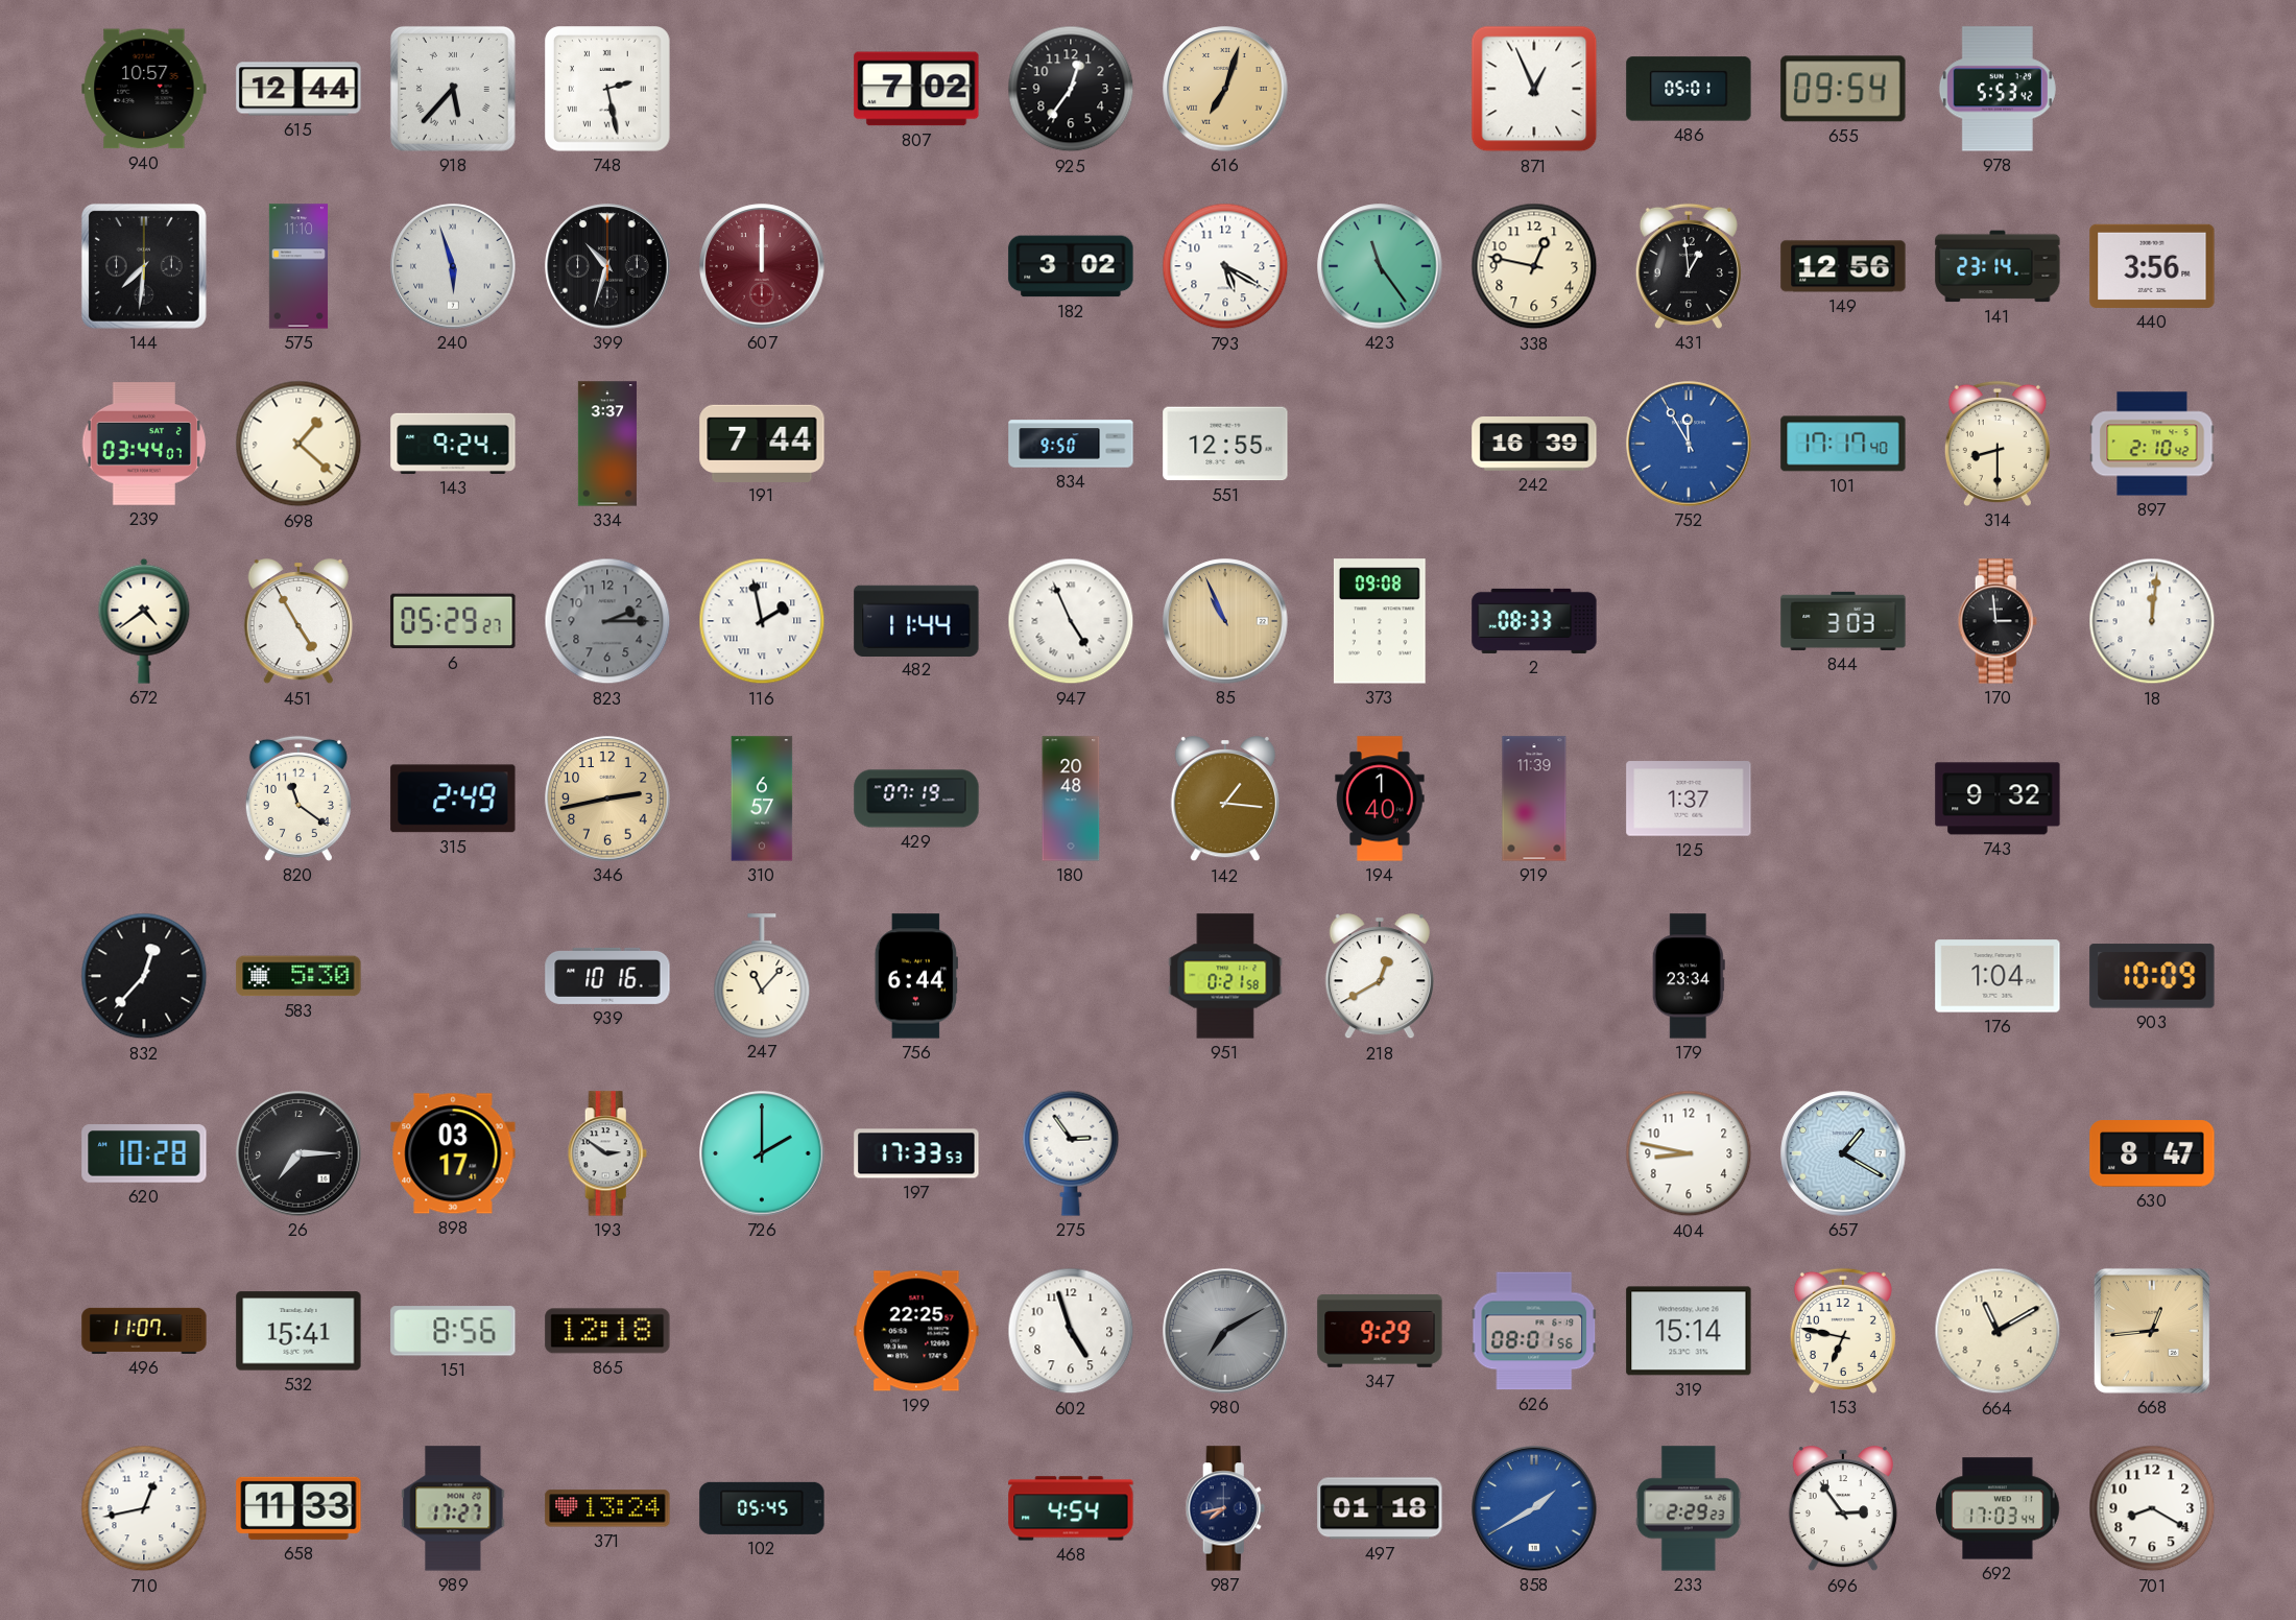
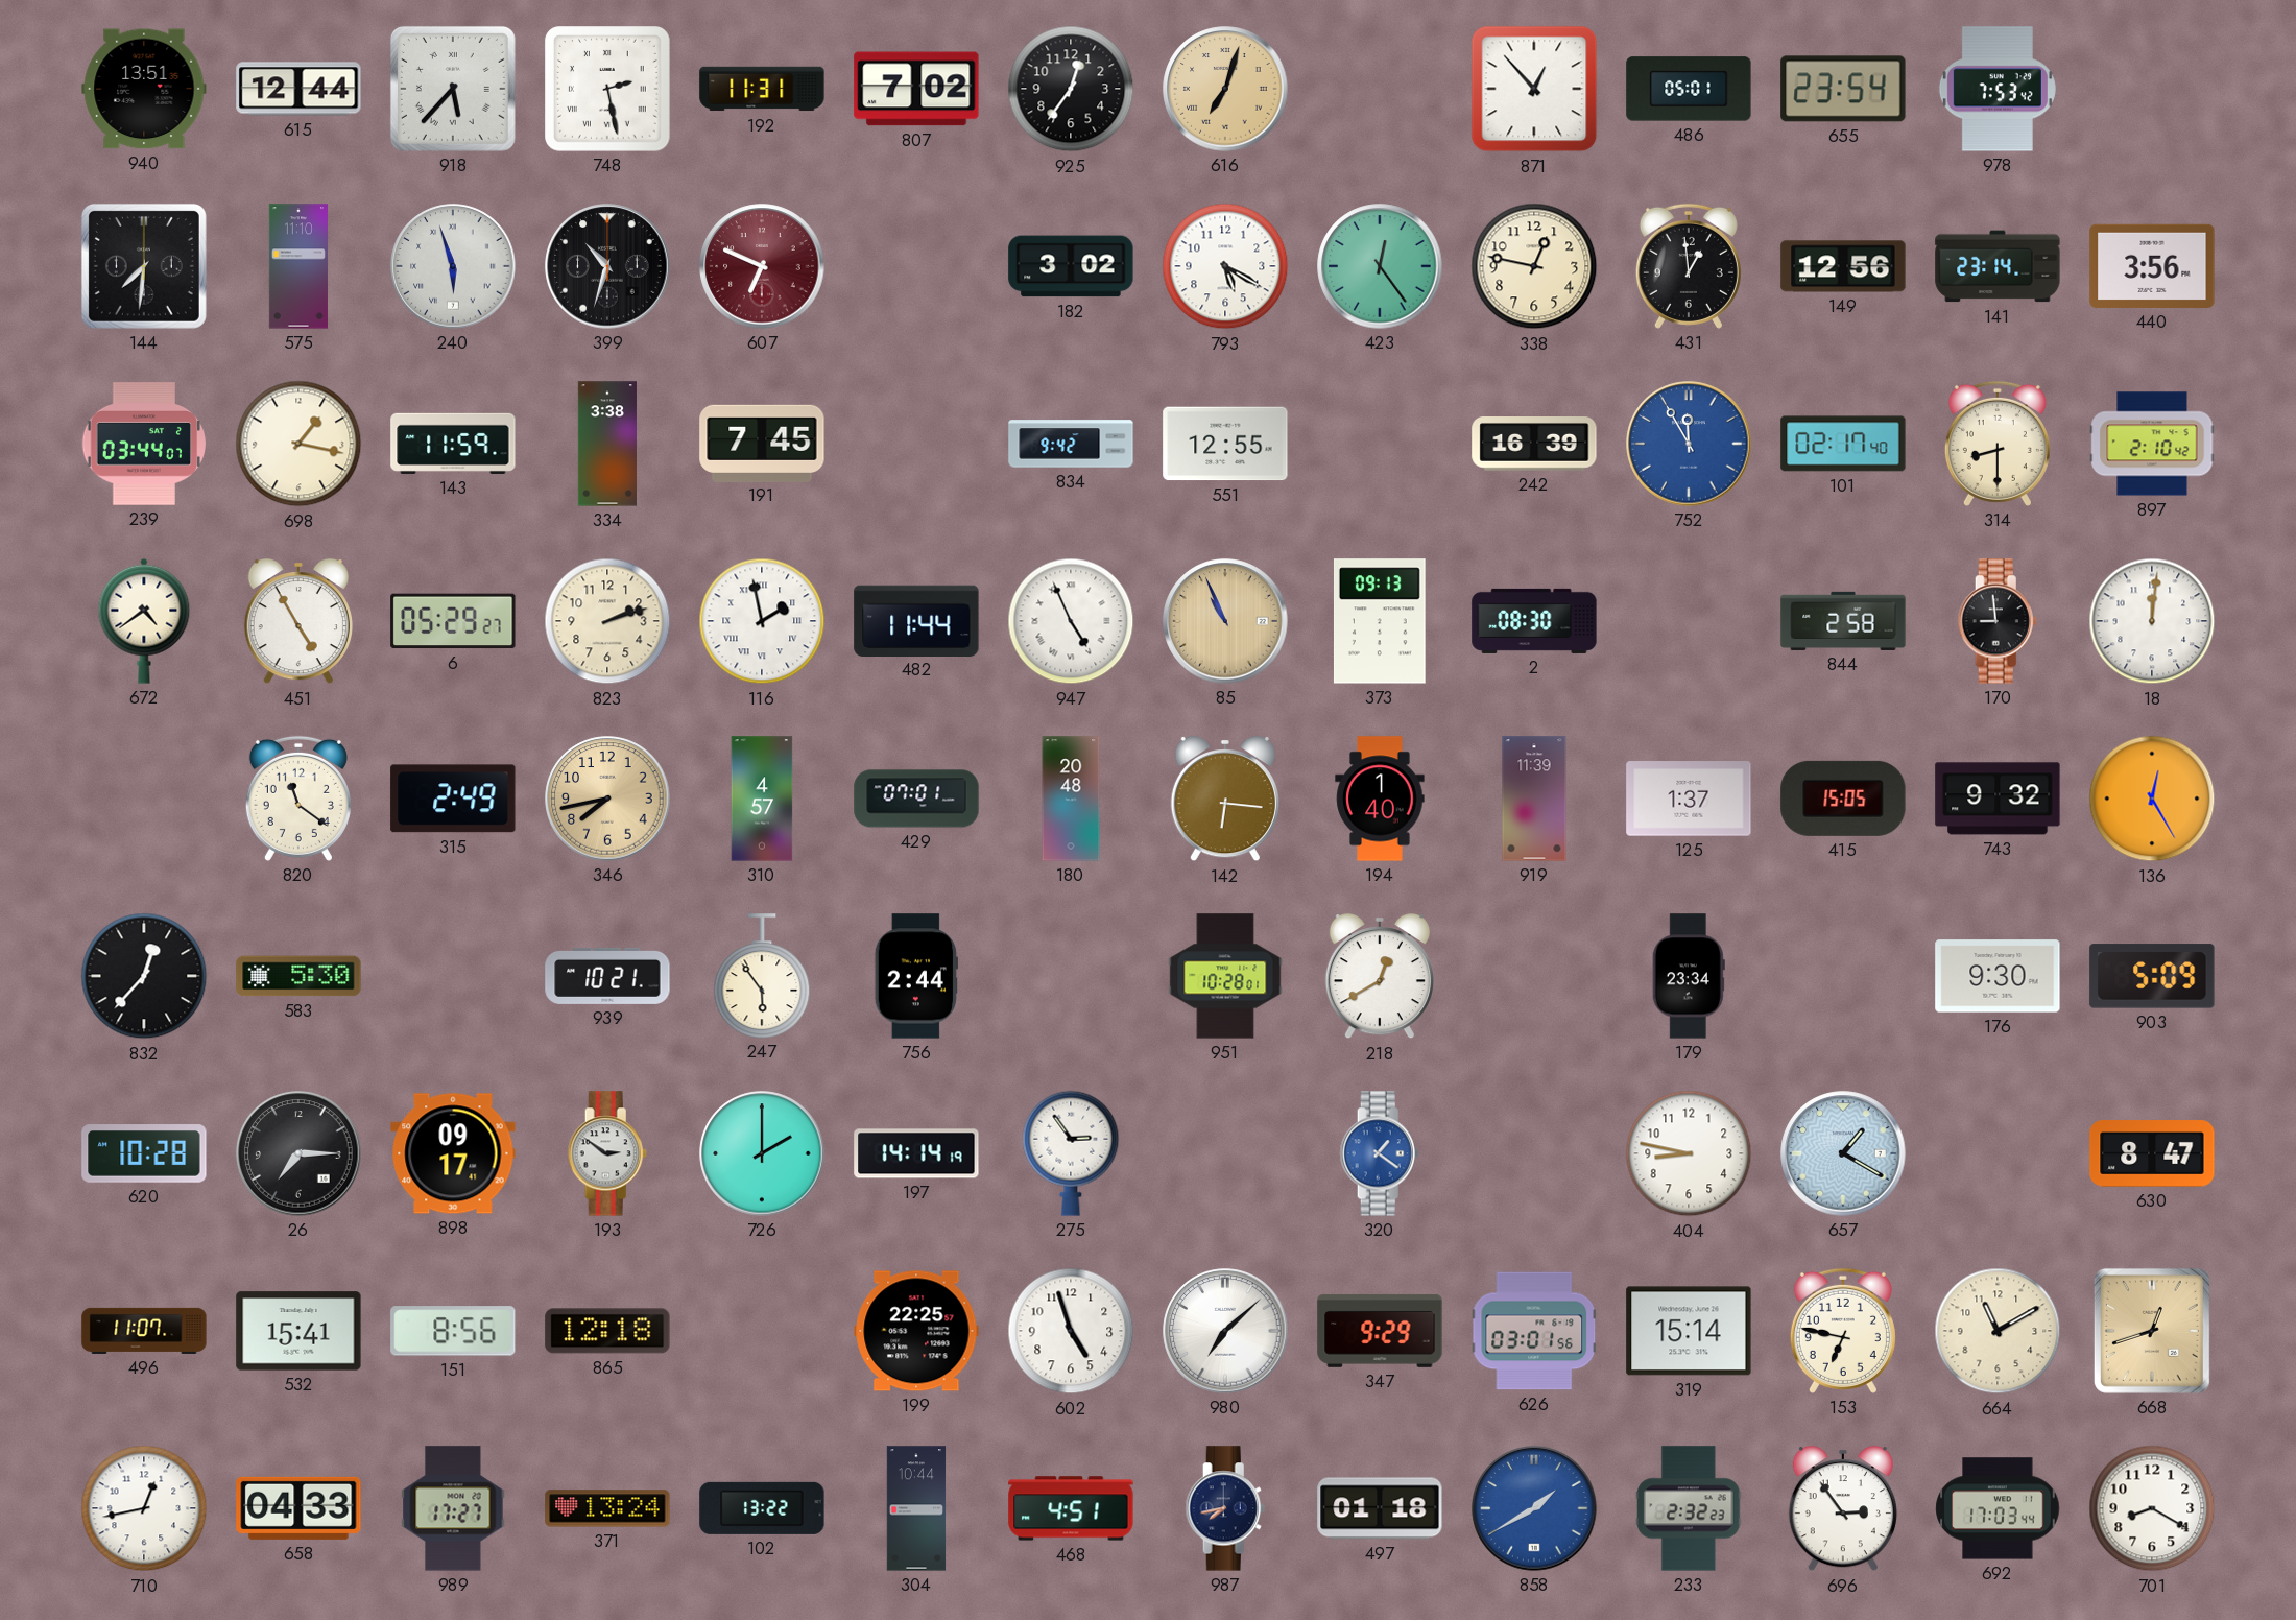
940: 10:57 -> 13:51
192: none -> 11:31
871: 12:56 -> 12:53
655: 09:54 -> 23:54
978: 5:53 -> 7:53
607: 12:00 -> 6:49
423: 11:24 -> 12:24
698: 1:22 -> 1:17
143: 9:24 -> 11:59
334: 3:37 -> 3:38
191: 7:44 -> 7:45
834: 9:50 -> 9:42
101: 17:17 -> 02:17
823: 2:15 -> 2:12
823 dial: grey -> cream
373: 09:08 -> 09:13
2: 08:33 -> 08:30
844: 3:03 -> 2:58
170: 2:59 -> 8:59
346: 2:43 -> 7:43
310: 6:57 -> 4:57
429: 07:19 -> 07:01
142: 1:16 -> 6:16
415: none -> 15:05
136: none -> 12:25
939: 10:16 -> 10:21
247: 11:07 -> 5:54
756: 6:44 -> 2:44
951: 0:21 -> 10:28
176: 1:04 -> 9:30
903: 10:09 -> 5:09
898: 03:17 -> 09:17
197: 17:33 -> 14:14
320: none -> 1:21
980: 7:10 -> 7:08
980 dial: grey -> white
626: 08:01 -> 03:01
668: 12:44 -> 12:42
658: 11:33 -> 04:33
102: 05:45 -> 13:22
304: none -> 10:44
468: 4:54 -> 4:51
233: 2:29 -> 2:32
